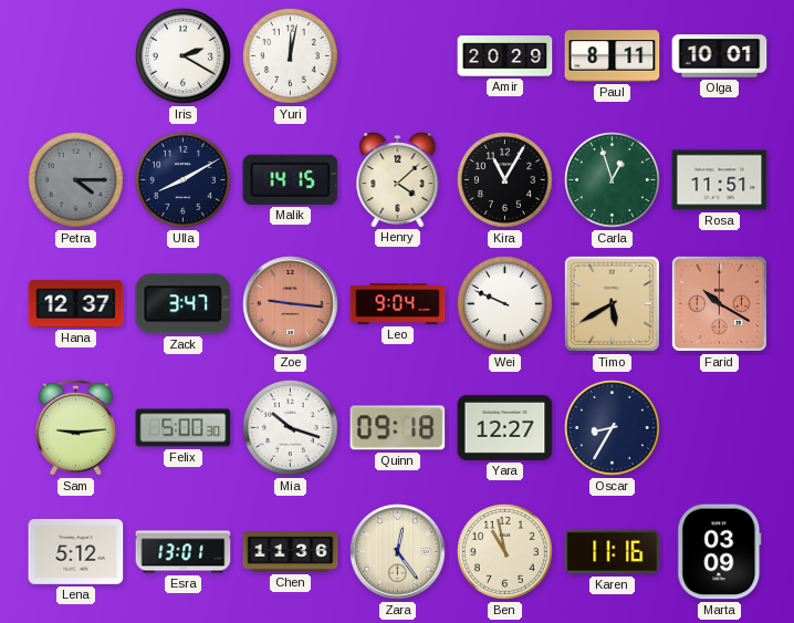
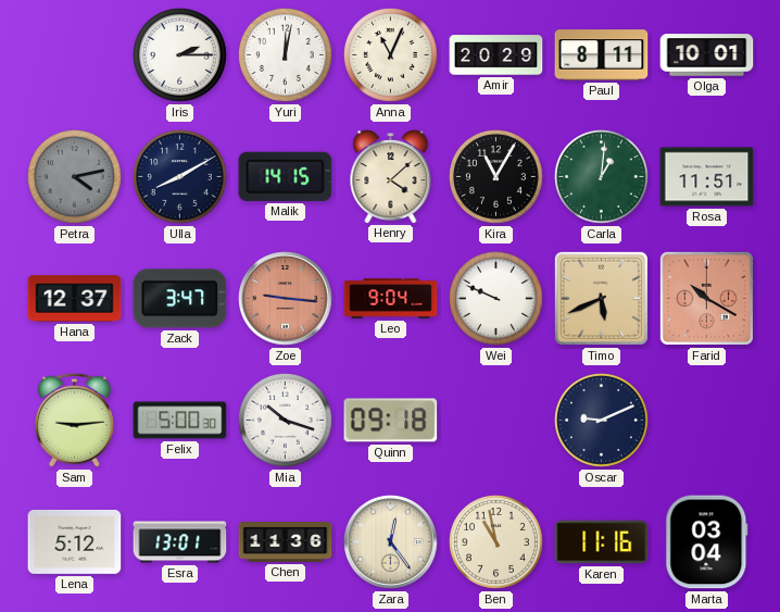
Iris: 2:20 -> 2:15
Anna: none -> 11:04
Petra: 4:15 -> 4:13
Carla: 12:57 -> 1:01
Timo: 5:40 -> 5:41
Yara: 12:27 -> none
Oscar: 8:35 -> 9:11
Marta: 03:09 -> 03:04
